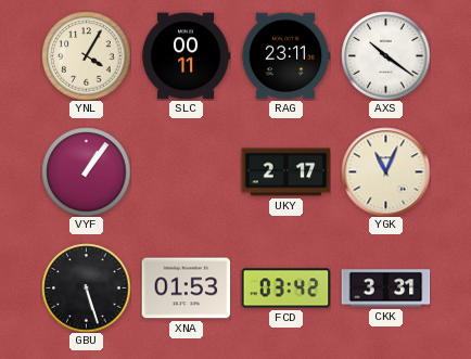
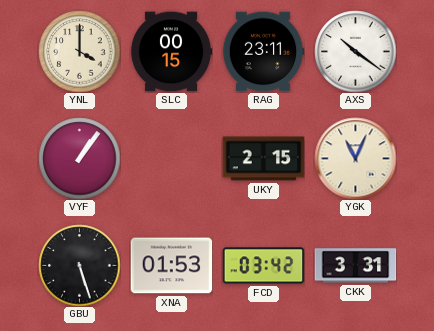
YNL: 4:05 -> 4:00
SLC: 00:11 -> 00:15
UKY: 2:17 -> 2:15
